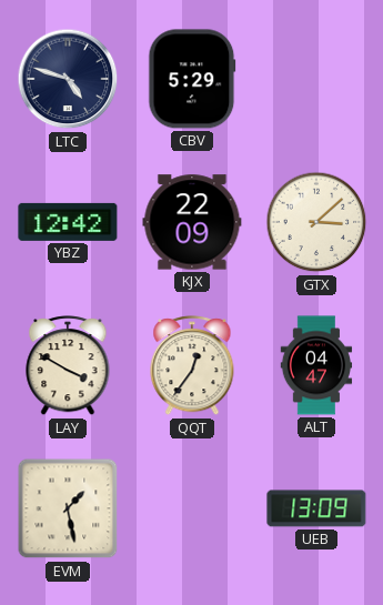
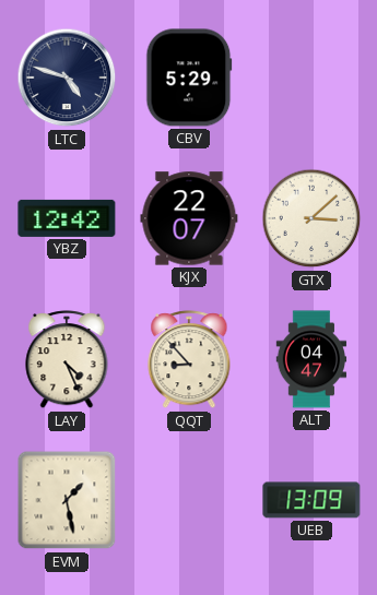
KJX: 22:09 -> 22:07
LAY: 3:50 -> 4:26
QQT: 12:36 -> 8:53
